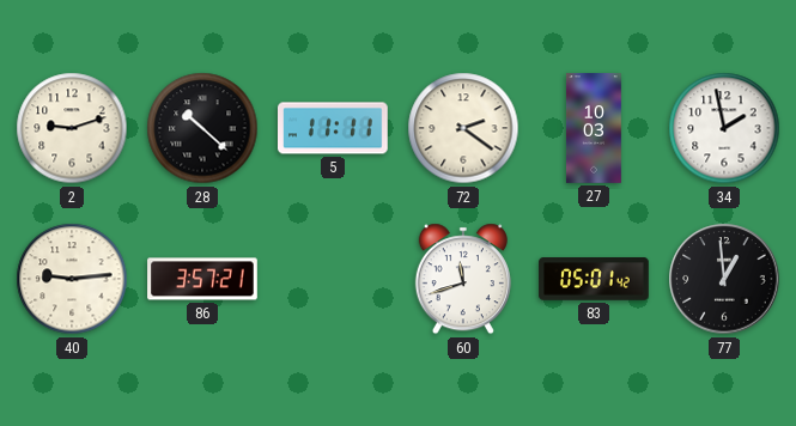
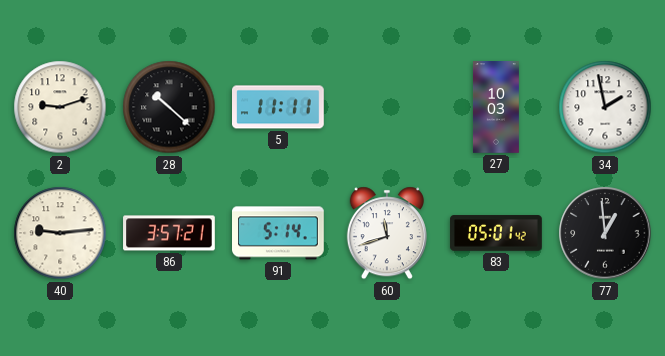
72: 2:21 -> none
91: none -> 5:14
